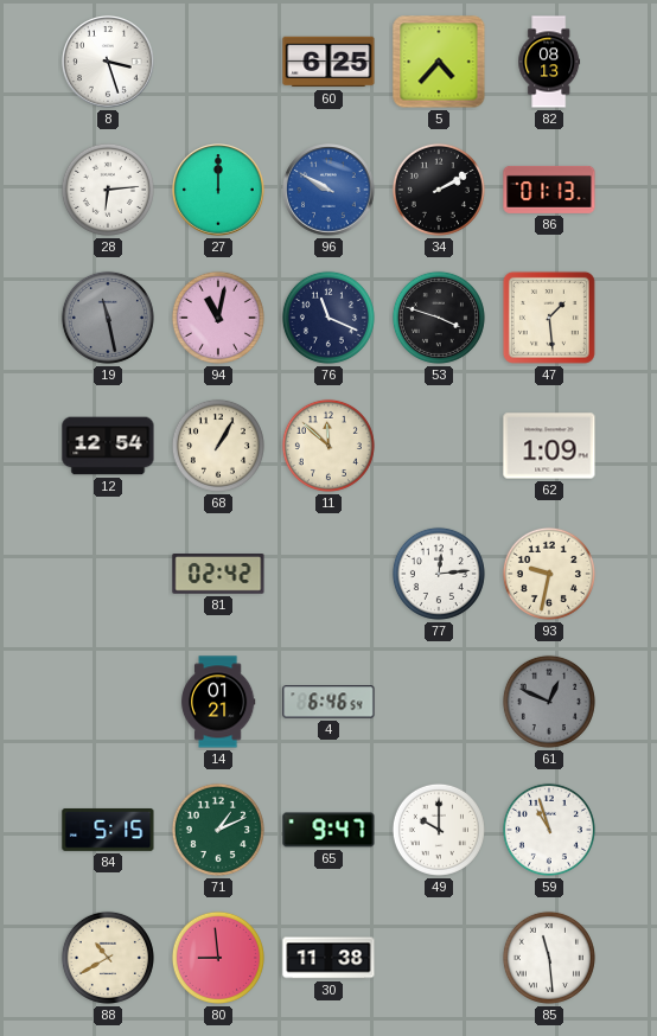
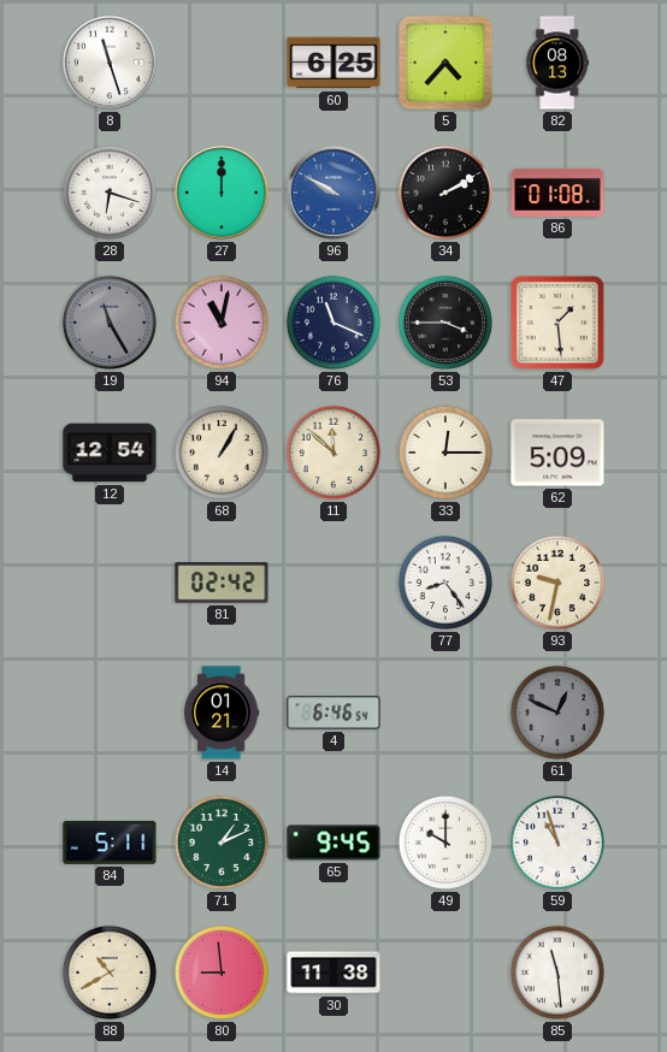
8: 3:27 -> 11:27
28: 6:14 -> 6:18
86: 01:13 -> 01:08
19: 11:28 -> 11:25
53: 3:48 -> 3:45
33: none -> 12:15
62: 1:09 -> 5:09
77: 12:14 -> 8:24
84: 5:15 -> 5:11
65: 9:47 -> 9:45
